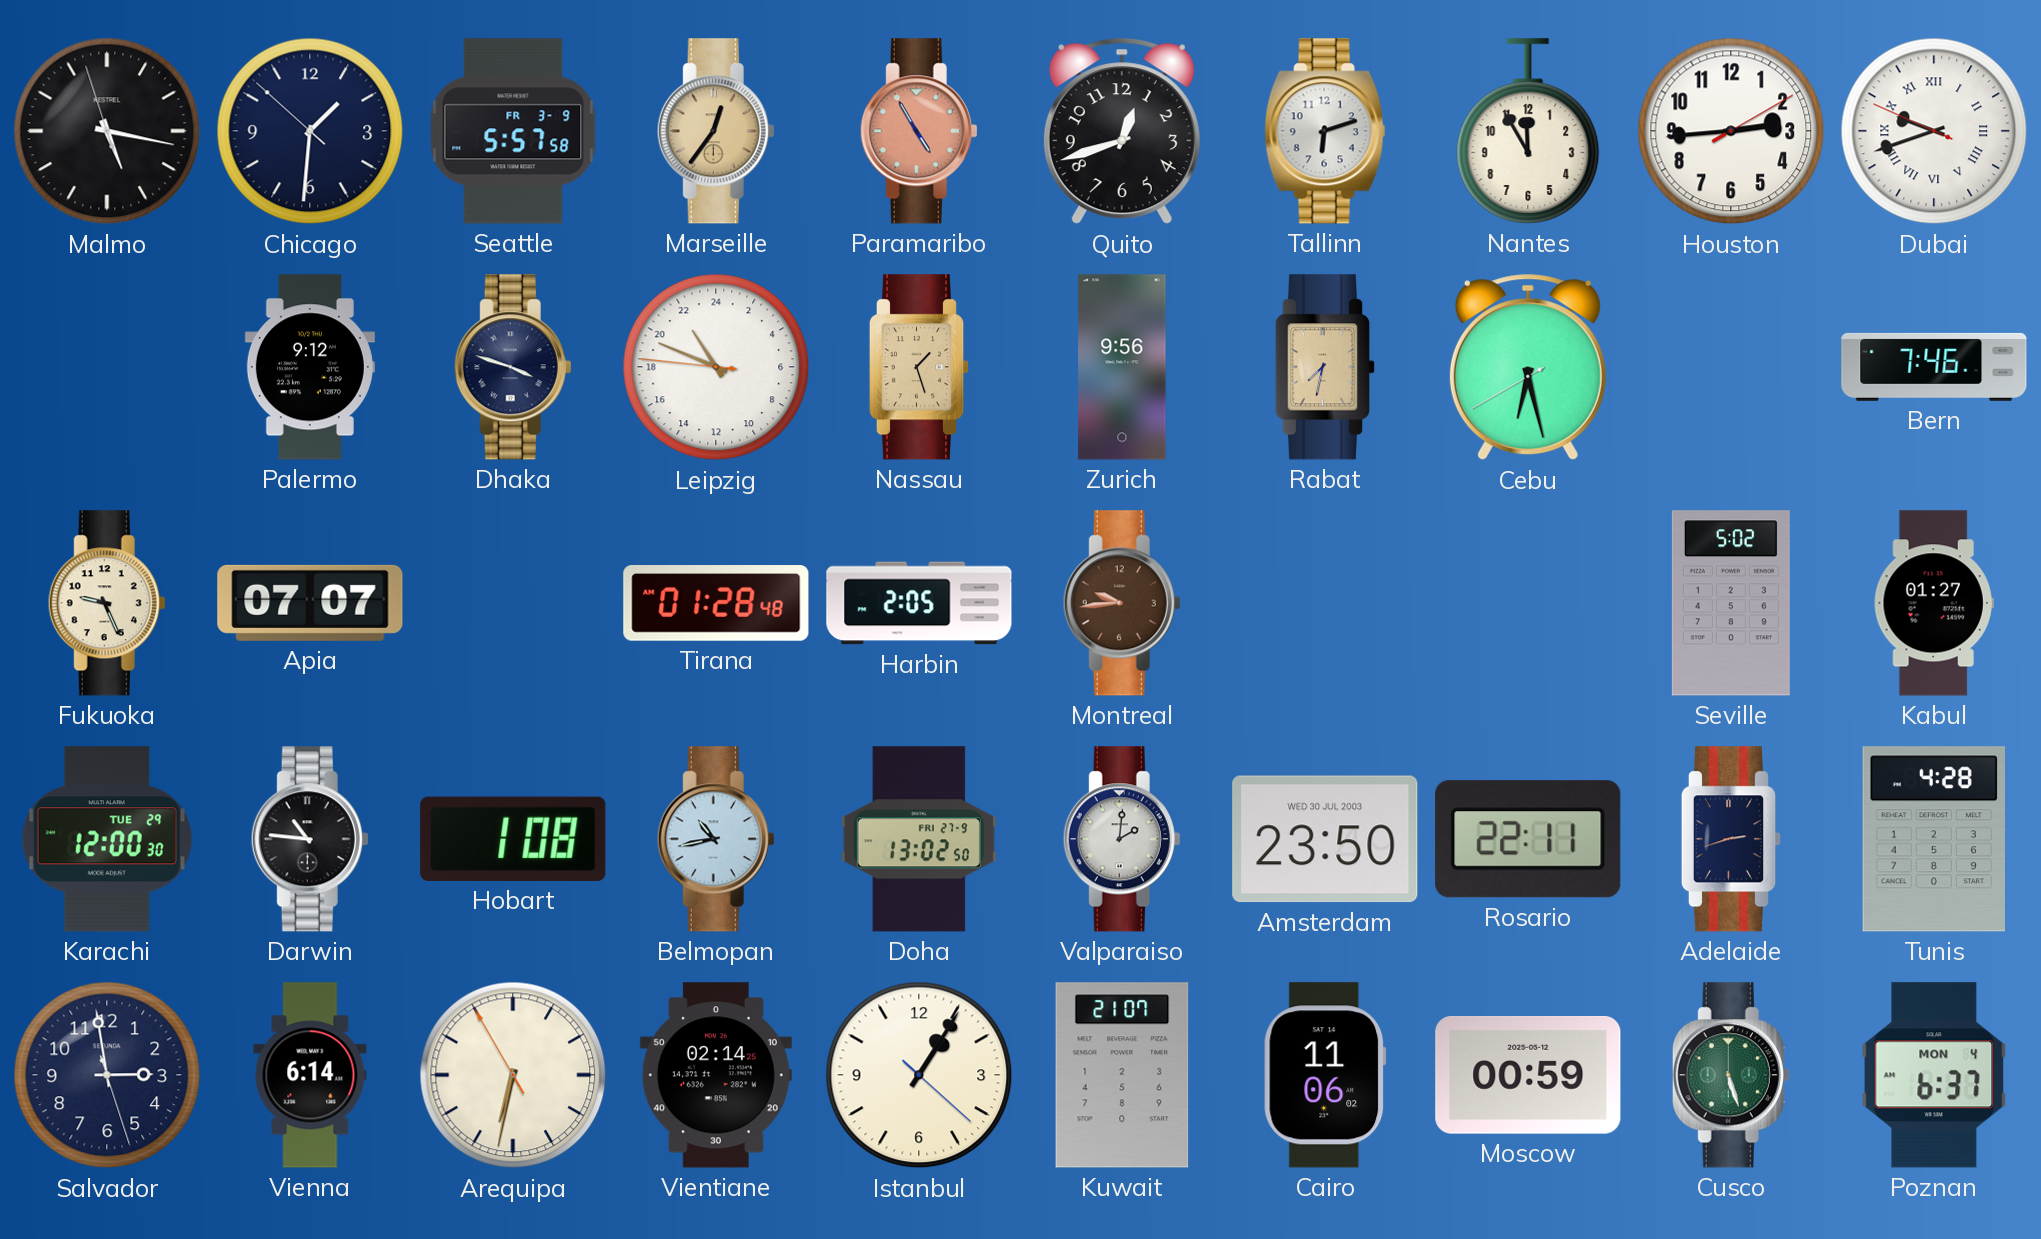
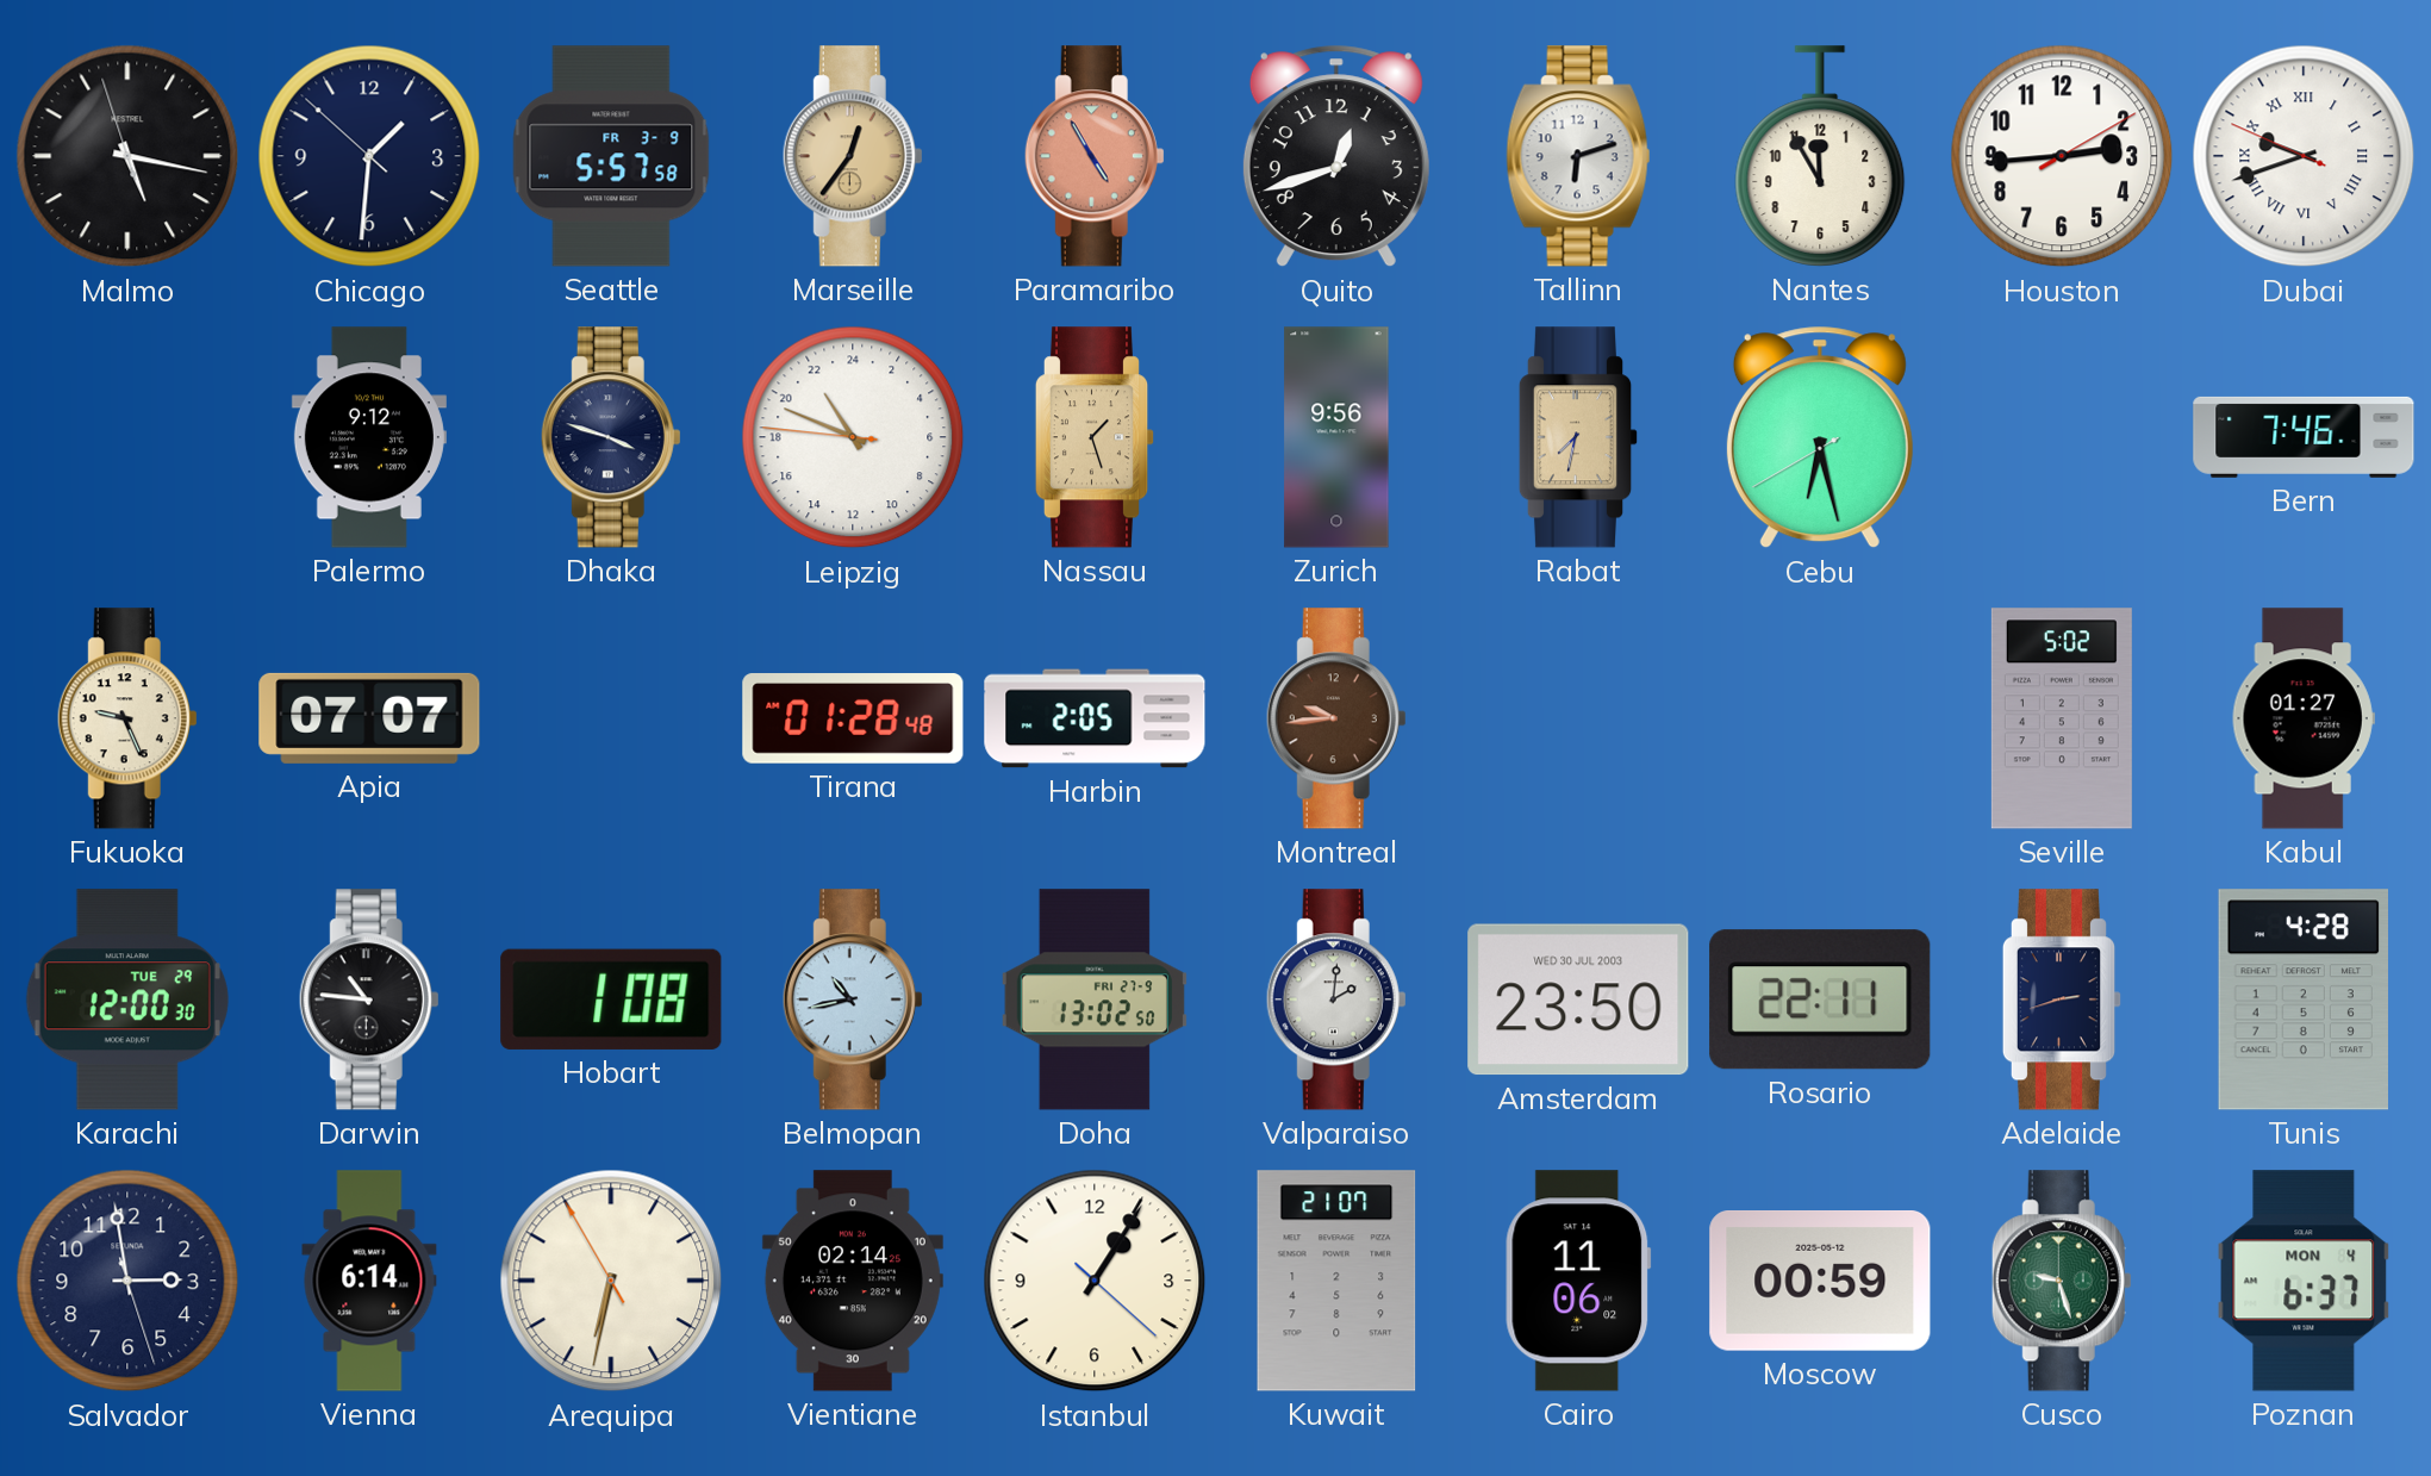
Cusco: 5:27 -> 9:27
